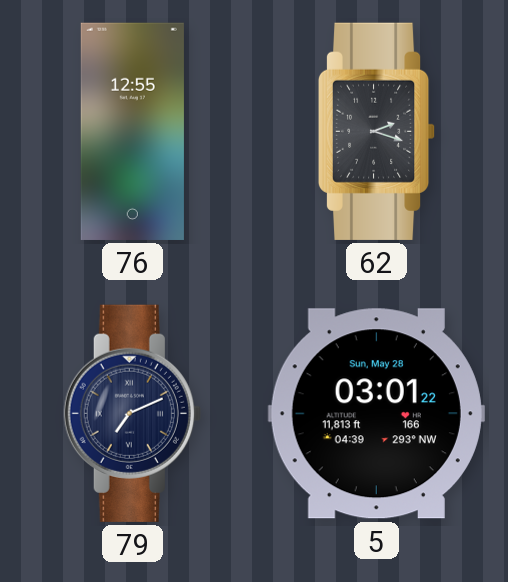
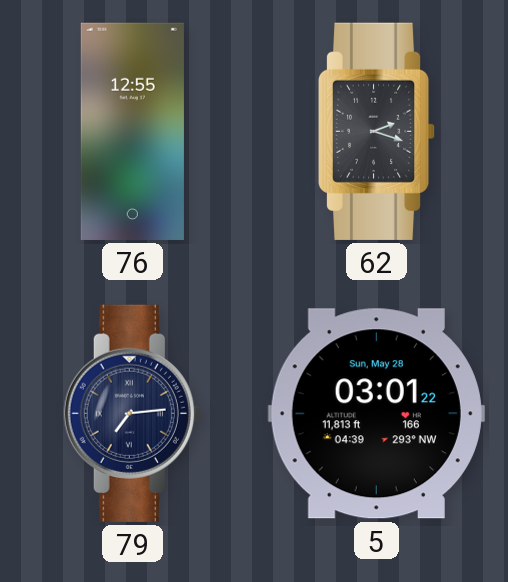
79: 7:11 -> 7:14
